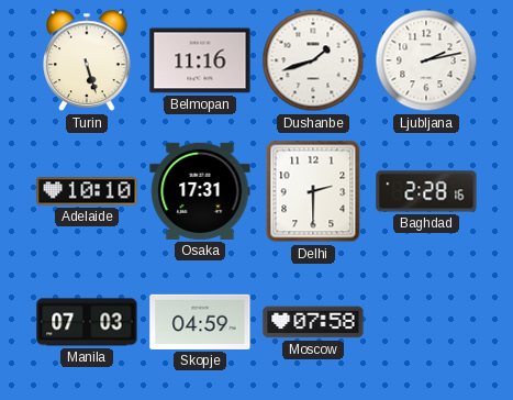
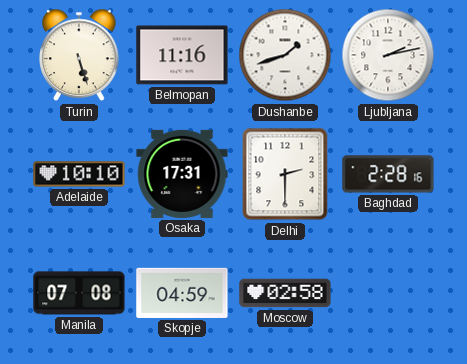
Manila: 07:03 -> 07:08
Moscow: 07:58 -> 02:58
